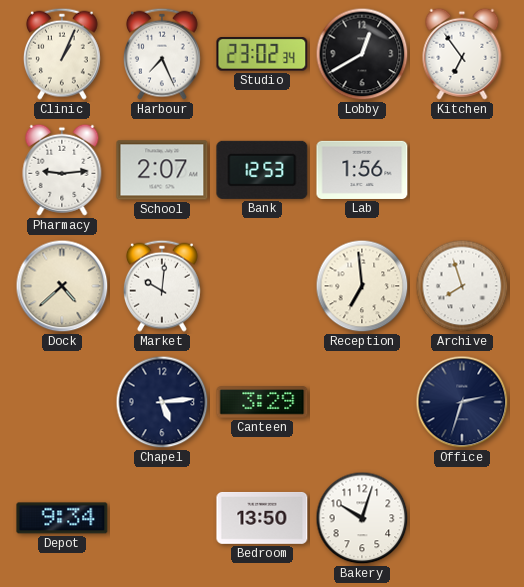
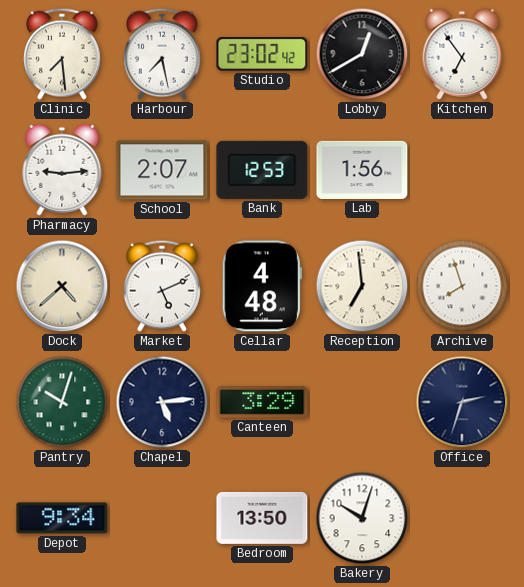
Clinic: 1:04 -> 7:29
Harbour: 7:26 -> 7:28
Studio: 23:02:34 -> 23:02:42
Market: 10:01 -> 5:11
Cellar: none -> 4:48
Pantry: none -> 10:03
